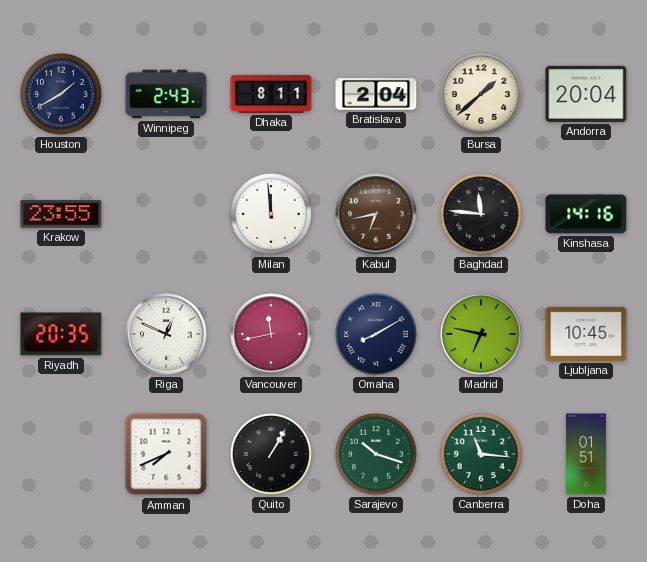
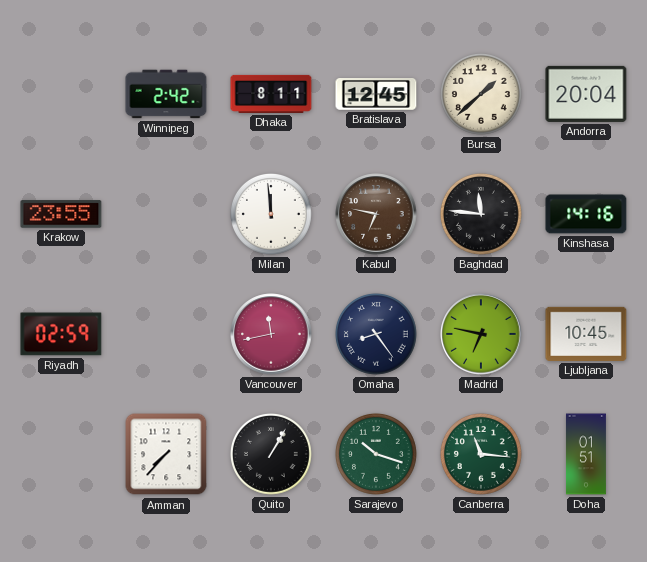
Houston: 1:40 -> none
Winnipeg: 2:43 -> 2:42
Bratislava: 2:04 -> 12:45
Kabul: 6:43 -> 6:47
Riyadh: 20:35 -> 02:59
Riga: 12:49 -> none
Omaha: 8:10 -> 8:24
Amman: 7:41 -> 7:37
